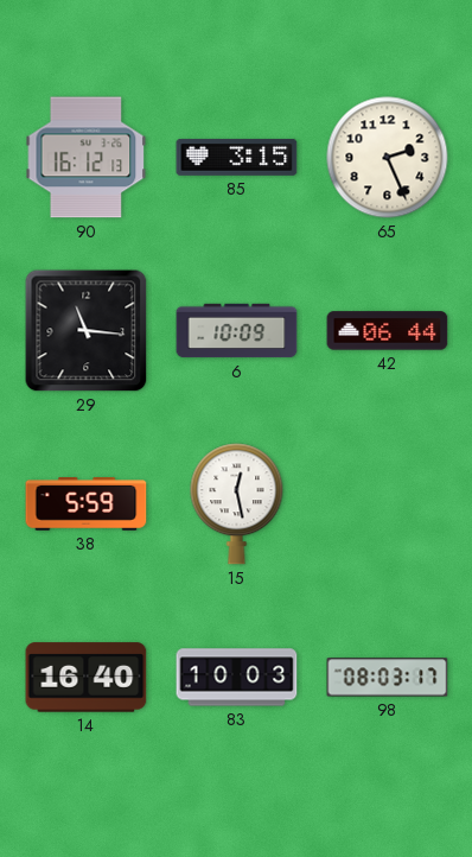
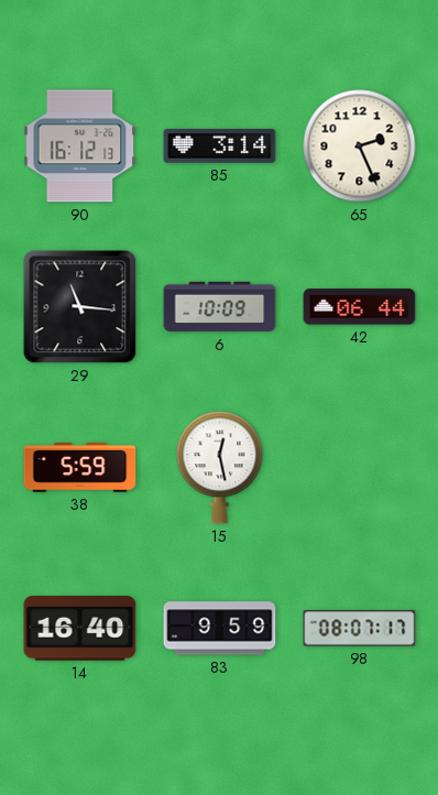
85: 3:15 -> 3:14
83: 10:03 -> 9:59
98: 08:03 -> 08:07
